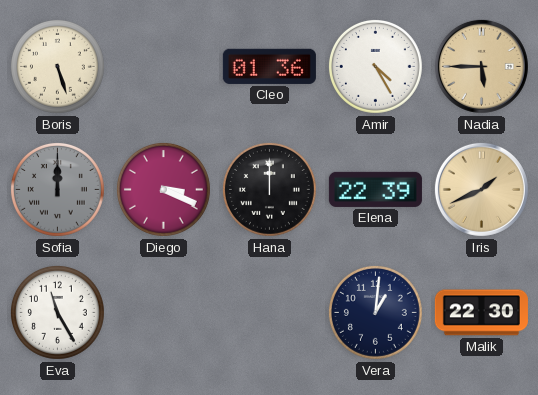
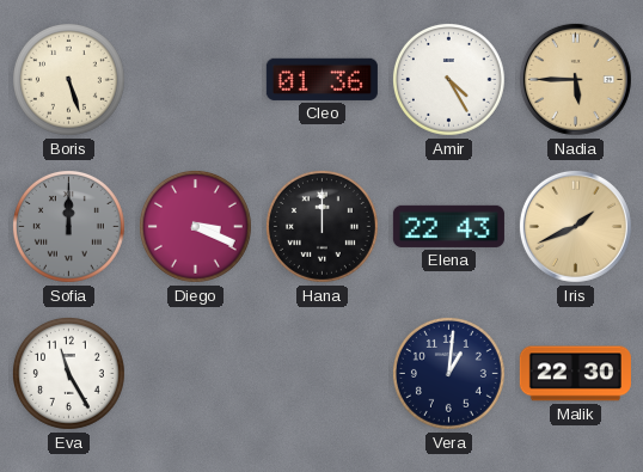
Elena: 22:39 -> 22:43
